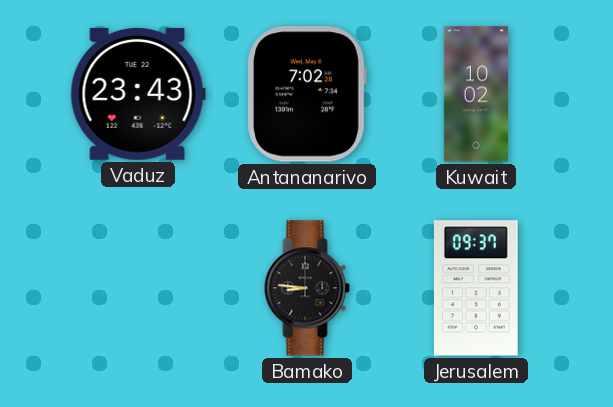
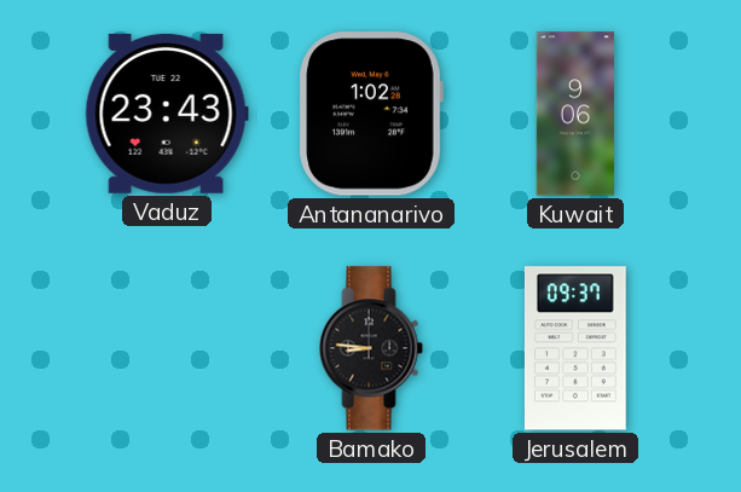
Antananarivo: 7:02 -> 1:02
Kuwait: 10:02 -> 9:06
